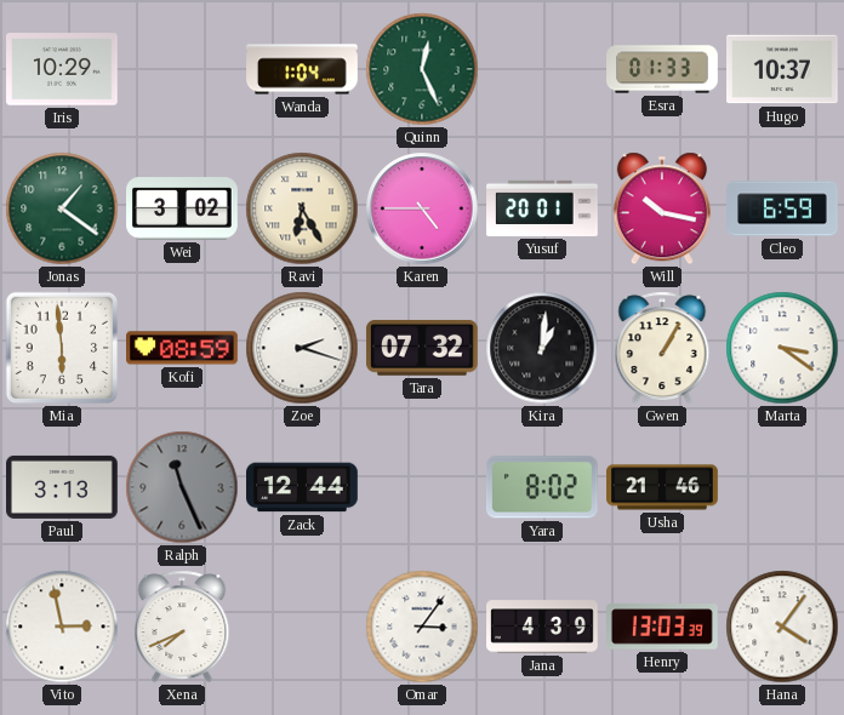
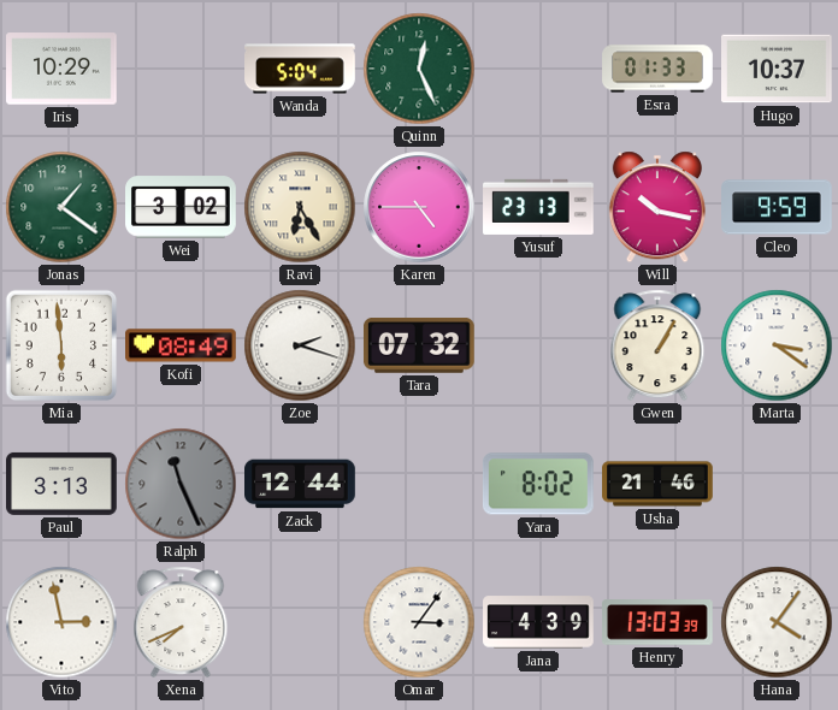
Wanda: 1:04 -> 5:04
Yusuf: 20:01 -> 23:13
Cleo: 6:59 -> 9:59
Kofi: 08:59 -> 08:49
Kira: 1:01 -> none
